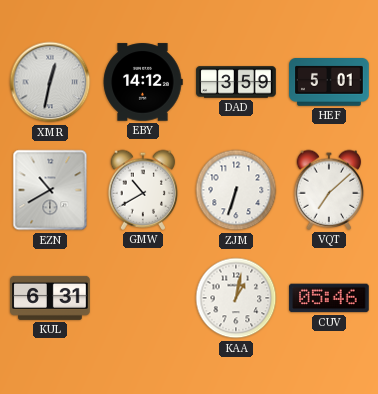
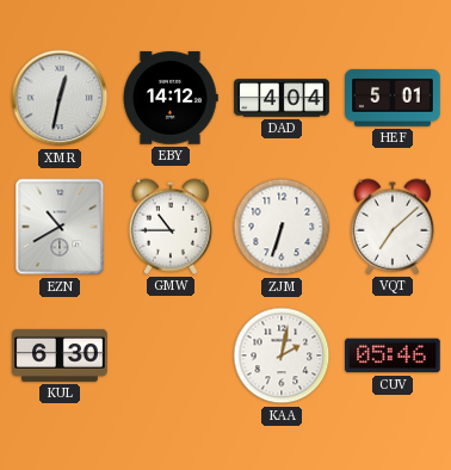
DAD: 3:59 -> 4:04
GMW: 10:40 -> 10:45
KUL: 6:31 -> 6:30
KAA: 1:02 -> 2:02
